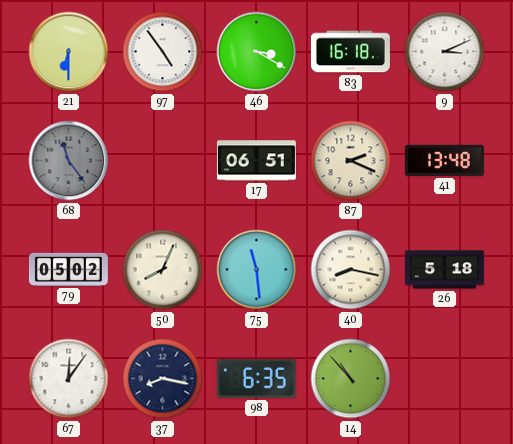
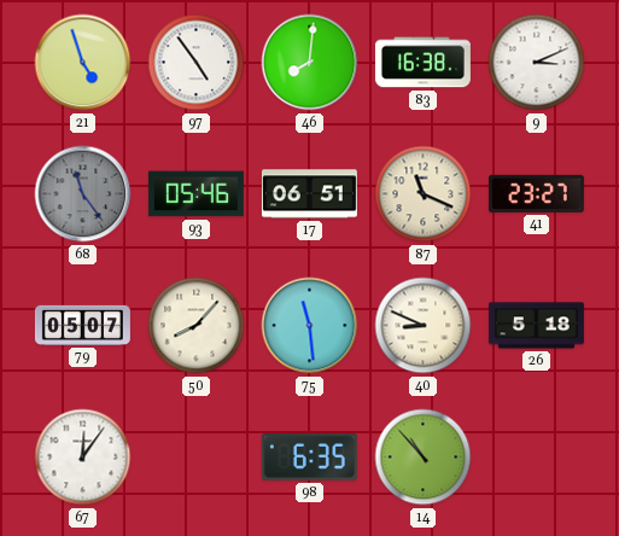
21: 6:30 -> 4:57
46: 3:20 -> 8:01
83: 16:18 -> 16:38
93: none -> 05:46
87: 2:19 -> 11:19
41: 13:48 -> 23:27
79: 05:02 -> 05:07
50: 8:04 -> 8:07
40: 8:17 -> 8:49
37: 8:17 -> none
